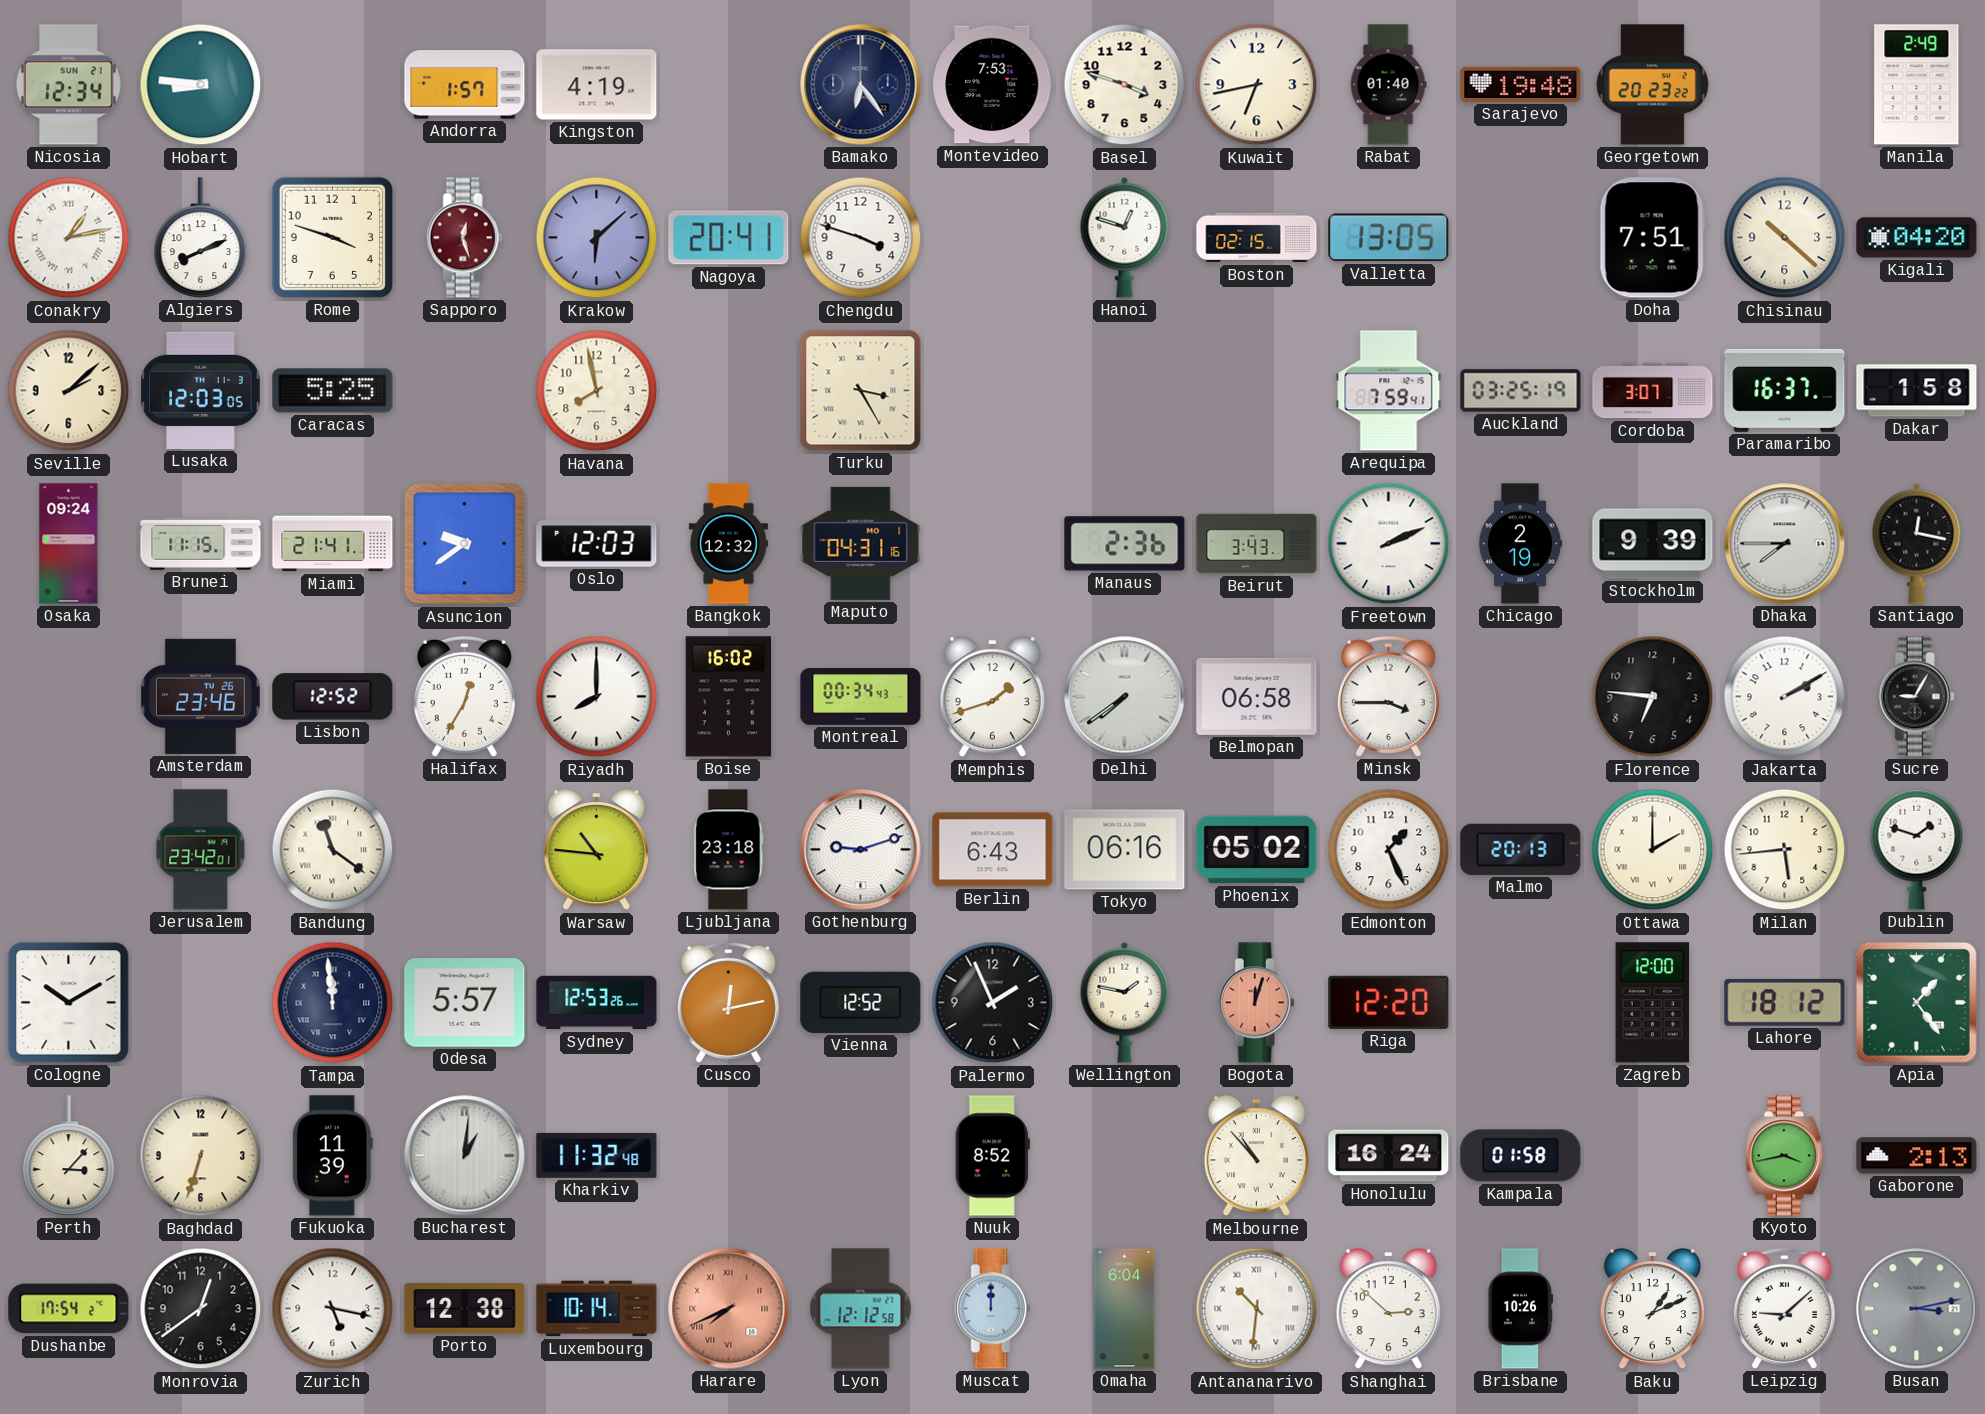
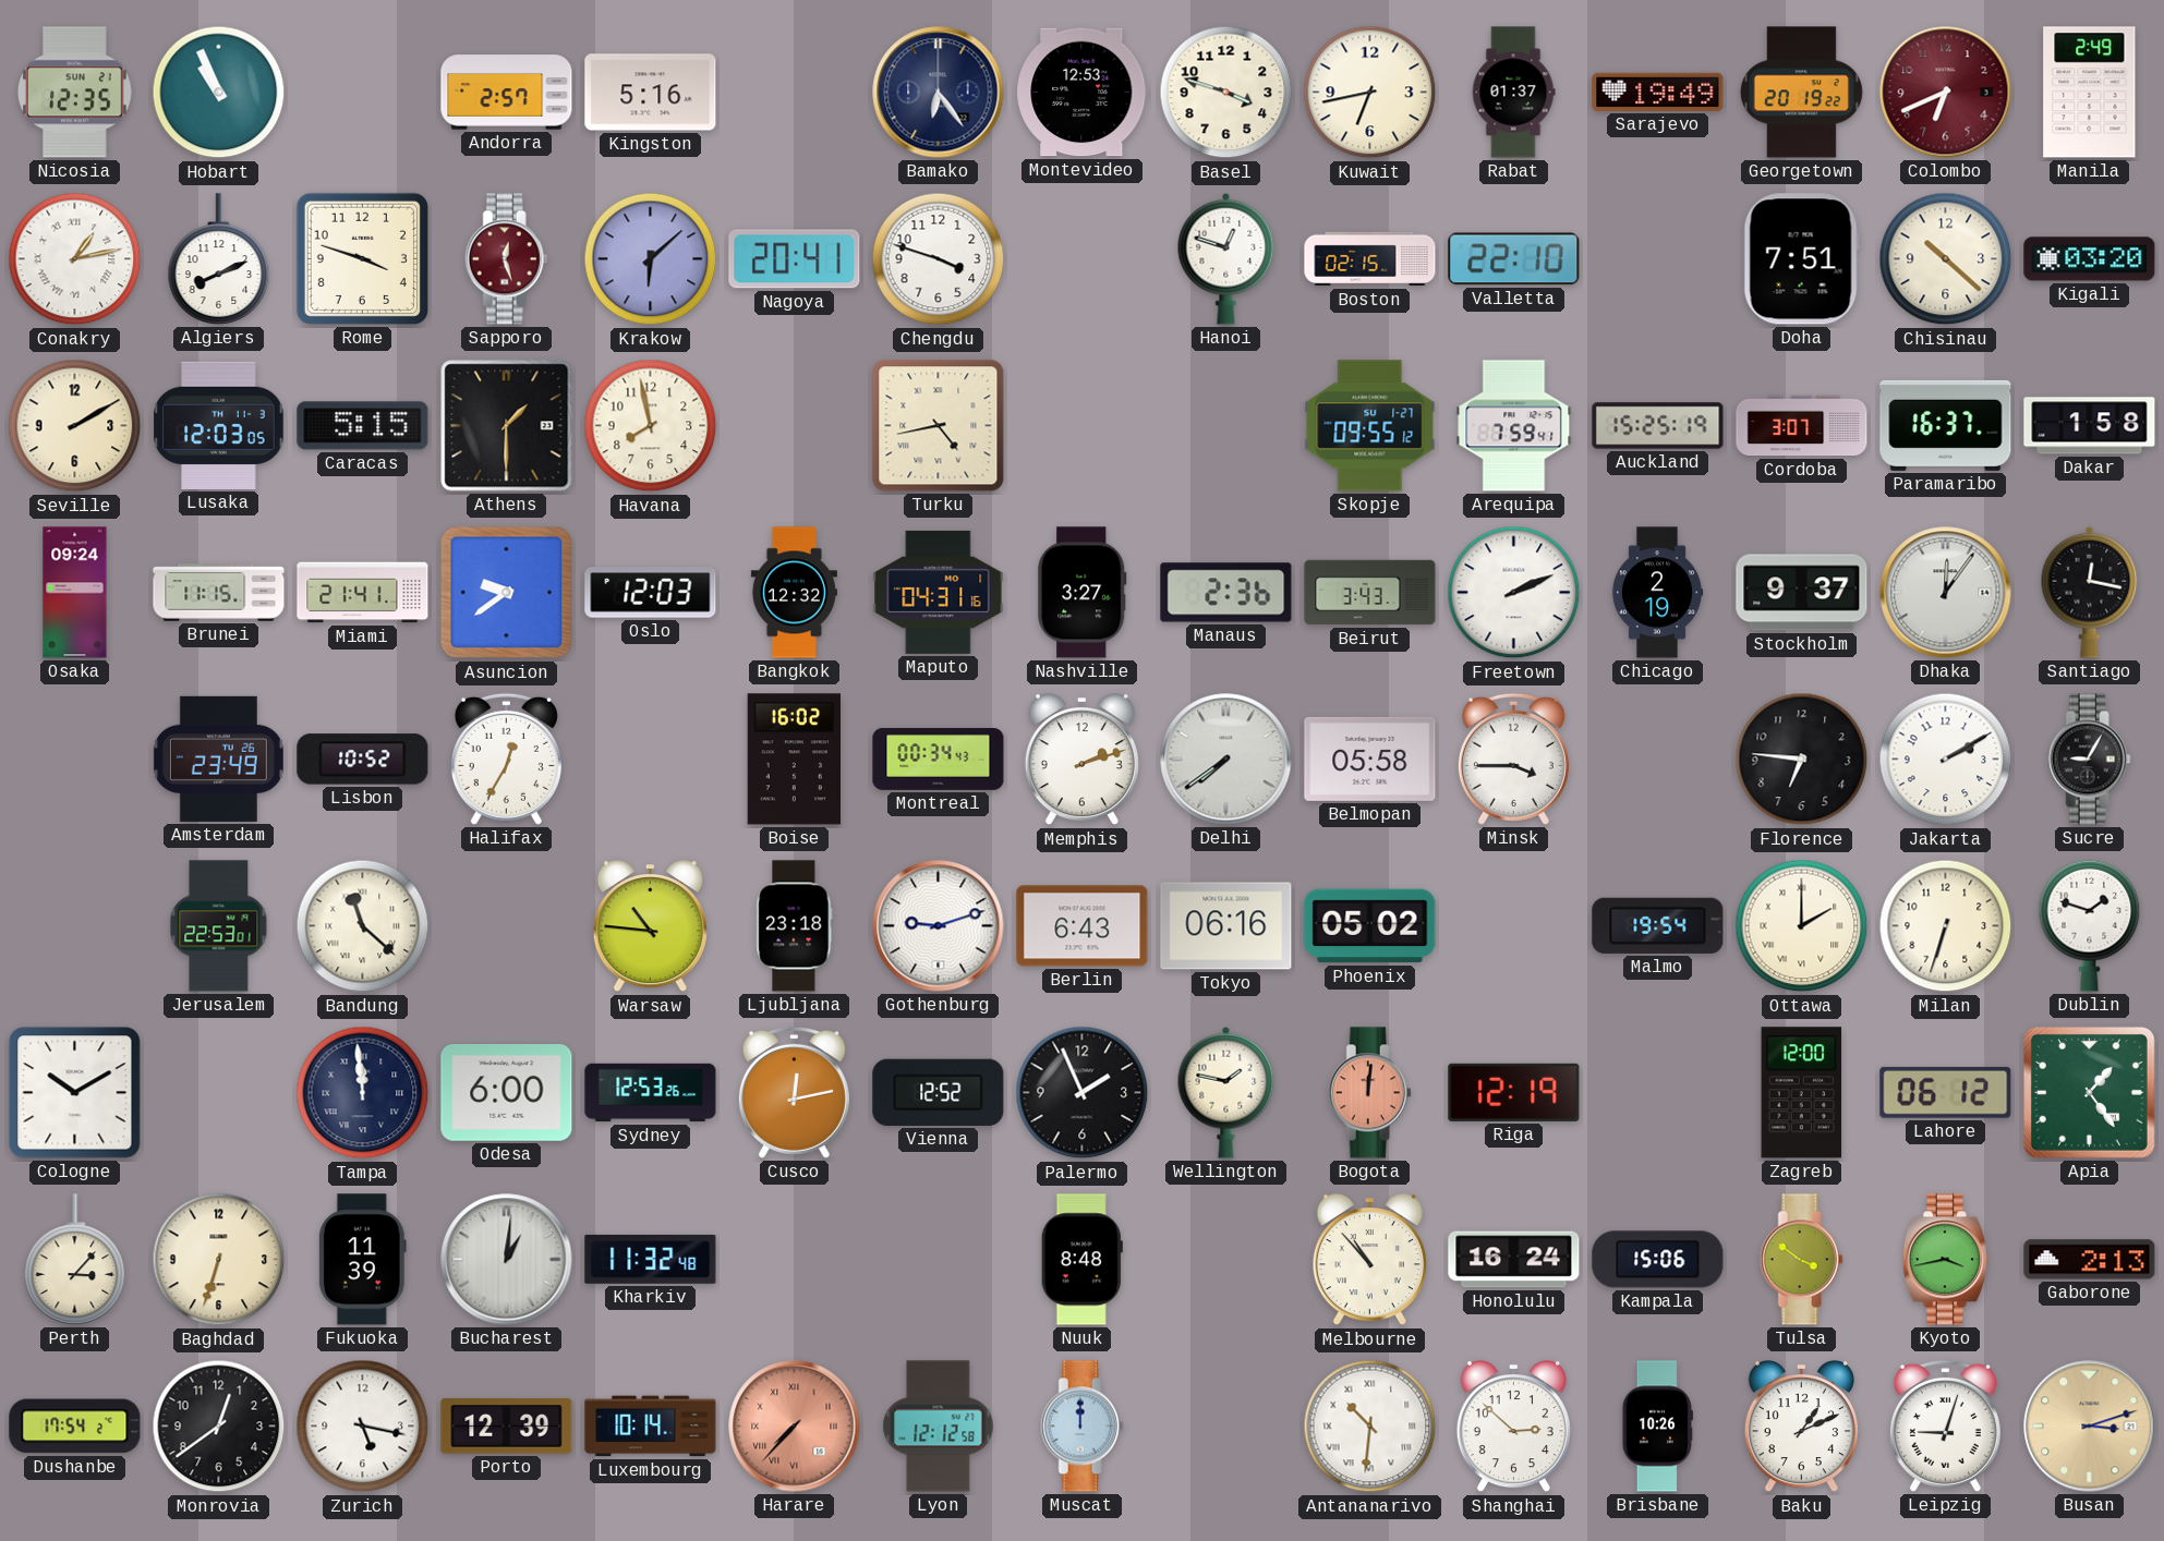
Nicosia: 12:34 -> 12:35
Hobart: 8:46 -> 10:56
Andorra: 1:57 -> 2:57
Kingston: 4:19 -> 5:16
Montevideo: 7:53 -> 12:53
Rabat: 01:40 -> 01:37
Sarajevo: 19:48 -> 19:49
Georgetown: 20:23 -> 20:19
Colombo: none -> 6:41
Valletta: 13:05 -> 22:10
Kigali: 04:20 -> 03:20
Seville: 2:08 -> 2:10
Caracas: 5:25 -> 5:15
Athens: none -> 1:30
Turku: 3:25 -> 4:43
Skopje: none -> 09:55
Auckland: 03:25 -> 15:25
Nashville: none -> 3:27
Stockholm: 9:39 -> 9:37
Dhaka: 7:45 -> 12:06
Amsterdam: 23:46 -> 23:49
Lisbon: 12:52 -> 10:52
Riyadh: 8:00 -> none
Memphis: 1:42 -> 2:12
Belmopan: 06:58 -> 05:58
Jerusalem: 23:42 -> 22:53
Bandung: 11:21 -> 11:22
Edmonton: 1:26 -> none
Malmo: 20:13 -> 19:54
Milan: 5:44 -> 6:33
Odesa: 5:57 -> 6:00
Bogota: 12:03 -> 12:01
Riga: 12:20 -> 12:19
Lahore: 18:12 -> 06:12
Nuuk: 8:52 -> 8:48
Kampala: 01:58 -> 15:06
Tulsa: none -> 3:51
Porto: 12:38 -> 12:39
Harare: 7:41 -> 7:37
Omaha: 6:04 -> none
Leipzig: 9:08 -> 9:03
Busan: 3:13 -> 3:12
Busan dial: grey -> champagne
